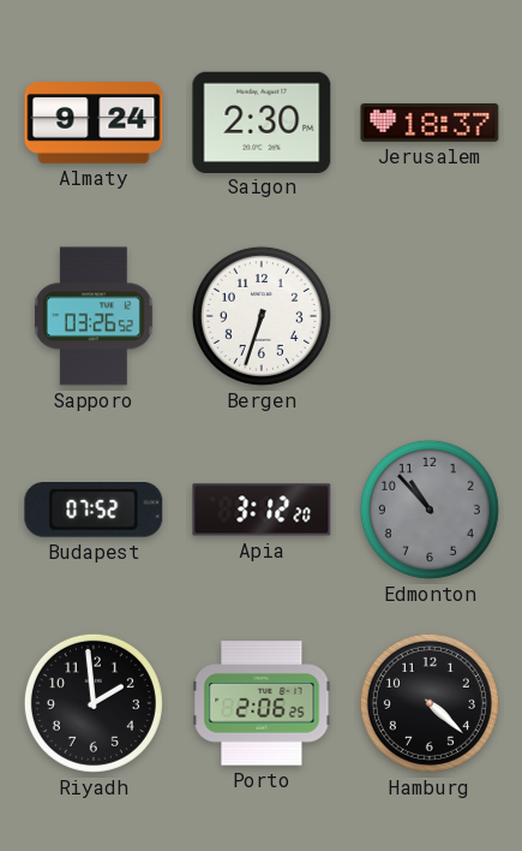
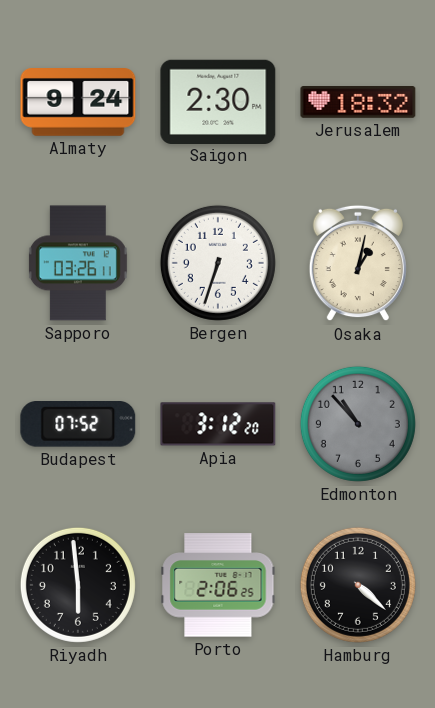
Jerusalem: 18:37 -> 18:32
Sapporo: 03:26:52 -> 03:26:11
Osaka: none -> 1:02
Riyadh: 1:59 -> 5:59
